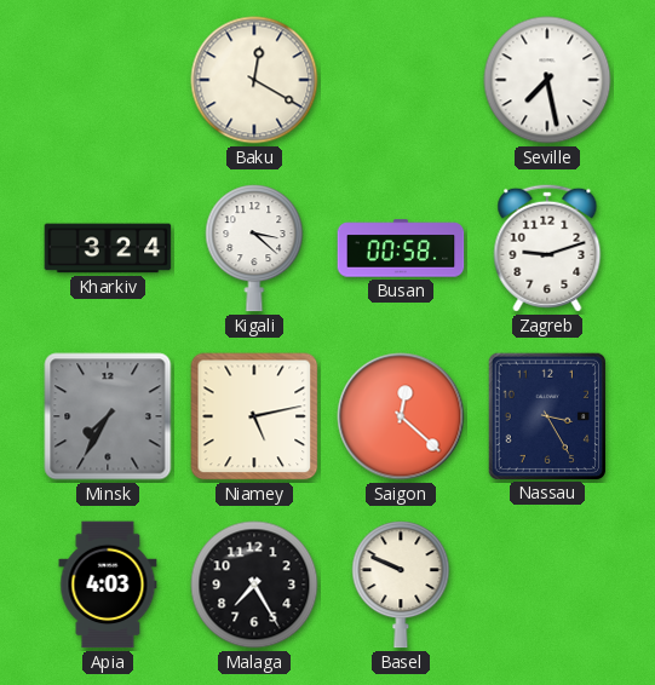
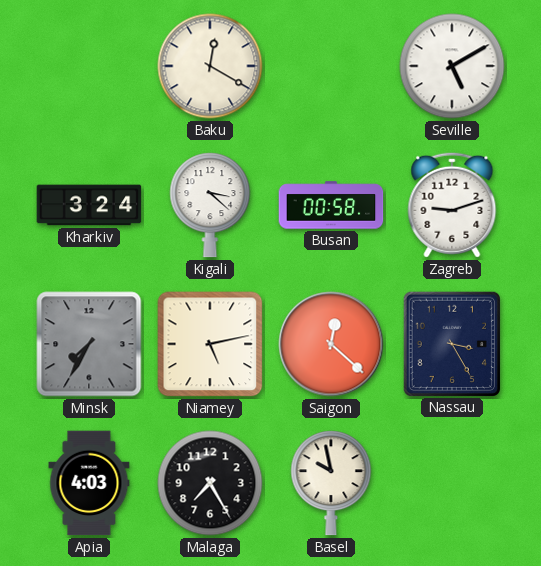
Seville: 7:28 -> 5:10
Basel: 9:49 -> 9:58
